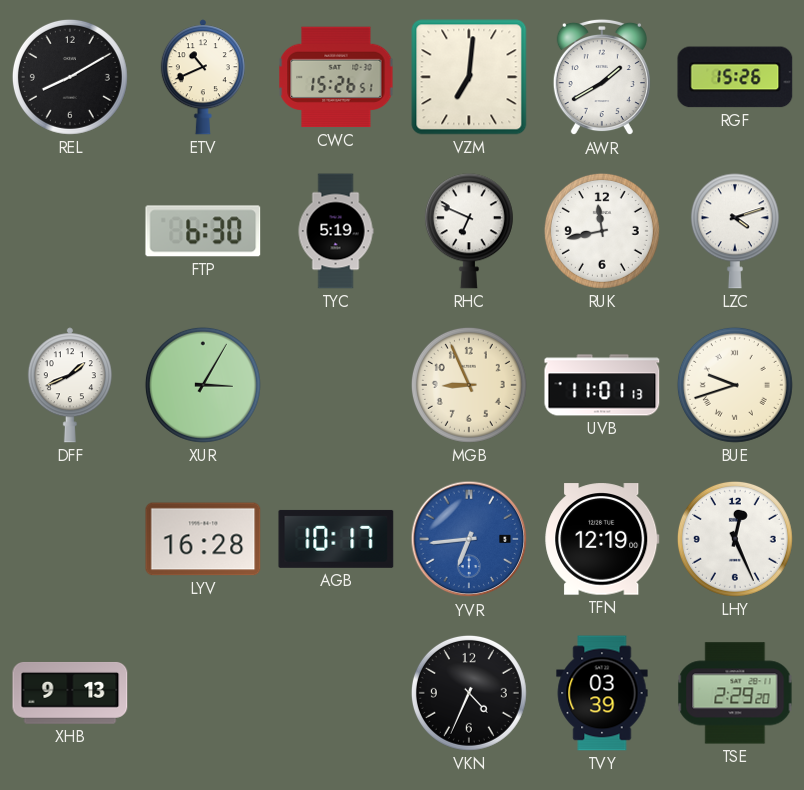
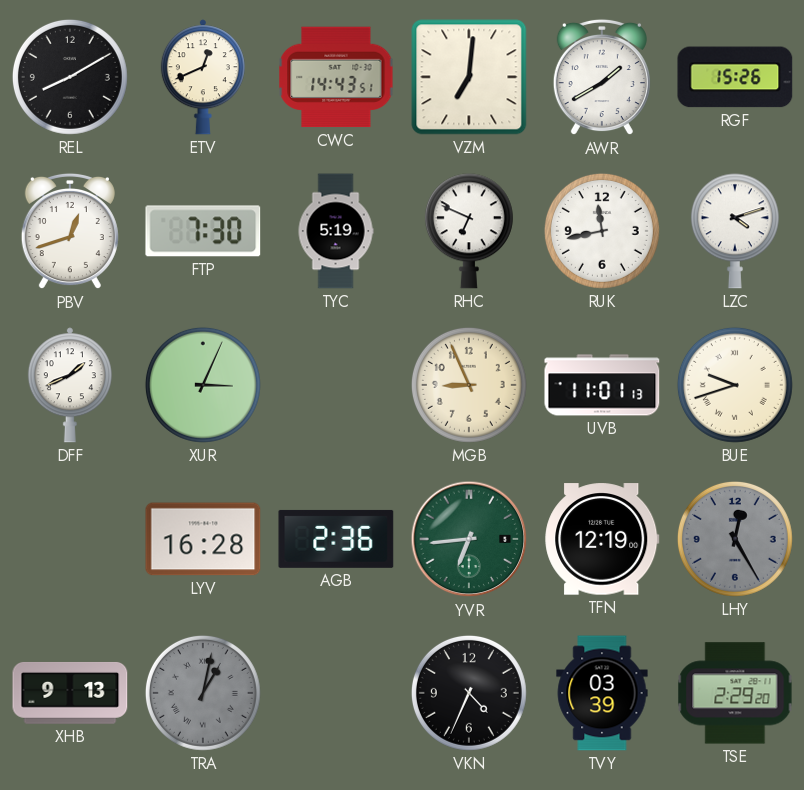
ETV: 10:41 -> 12:41
CWC: 15:26 -> 14:43
PBV: none -> 12:42
FTP: 6:30 -> 7:30
XUR: 3:05 -> 3:04
AGB: 10:17 -> 2:36
YVR dial: blue -> green
LHY: 12:26 -> 12:25
LHY dial: white -> grey
TRA: none -> 1:02
